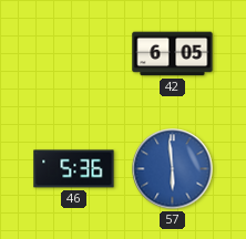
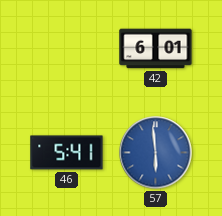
42: 6:05 -> 6:01
46: 5:36 -> 5:41
